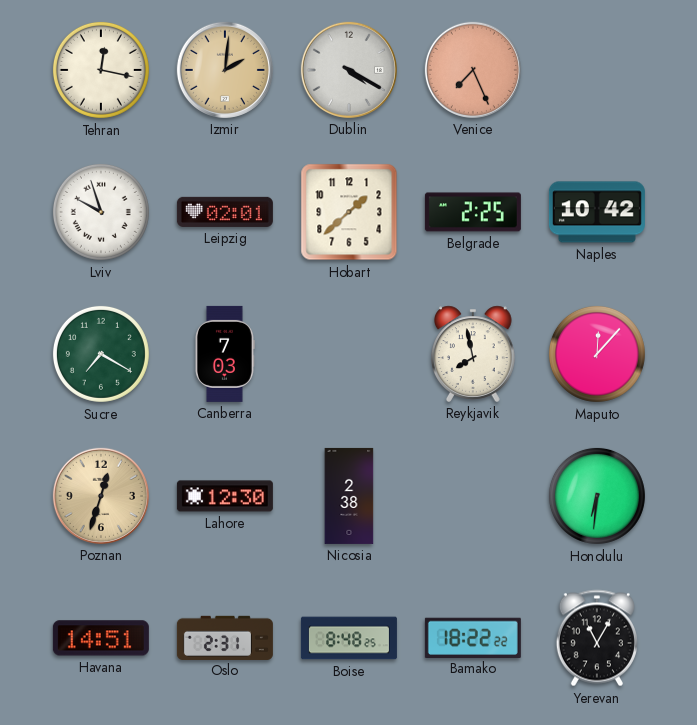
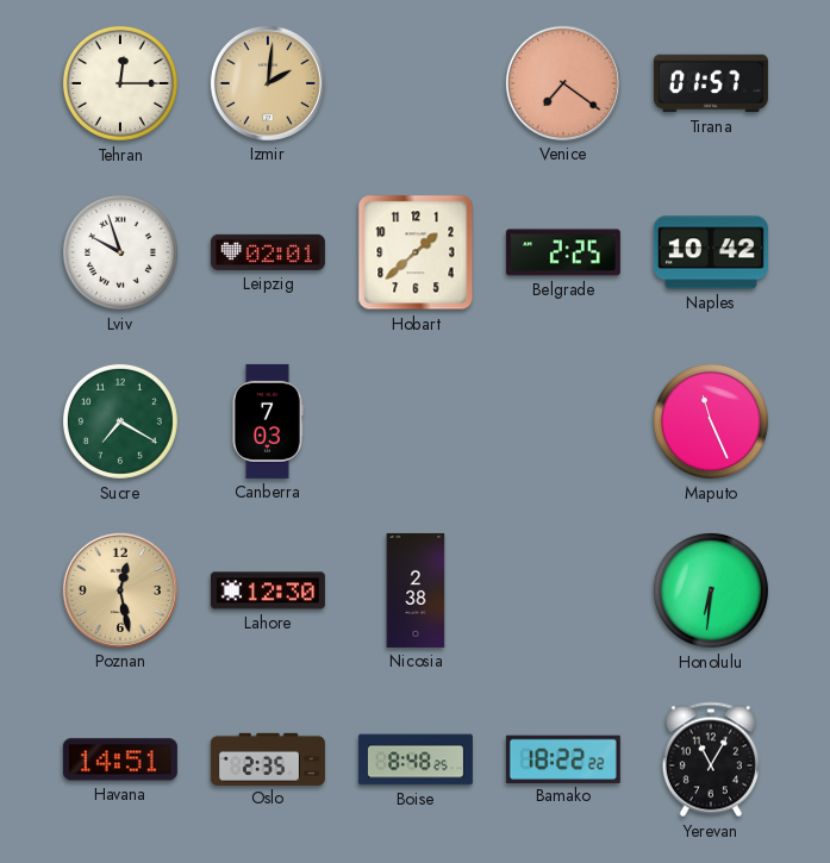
Tehran: 12:17 -> 12:15
Dublin: 4:20 -> none
Venice: 7:26 -> 7:21
Tirana: none -> 01:57
Reykjavik: 7:58 -> none
Maputo: 12:07 -> 11:26
Poznan: 12:33 -> 12:28
Oslo: 2:31 -> 2:35
